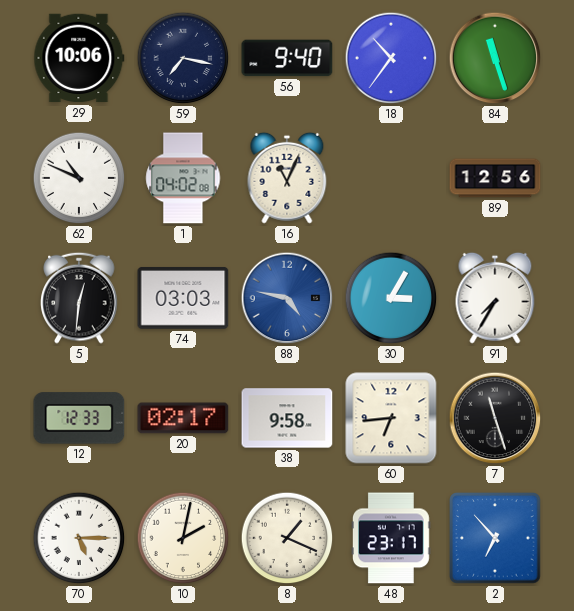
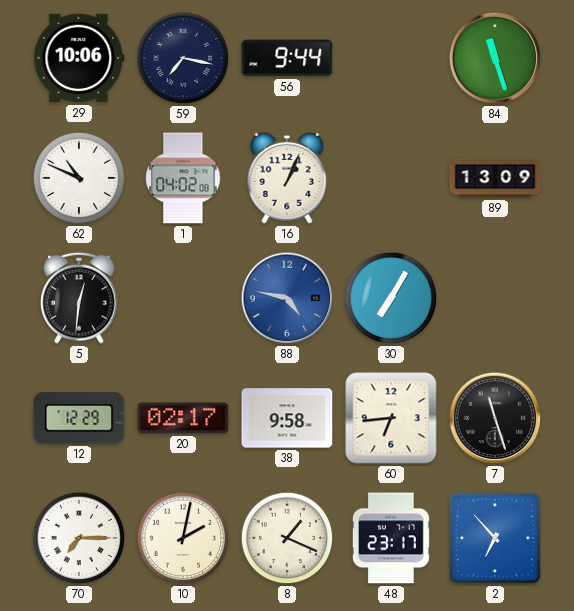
56: 9:40 -> 9:44
18: 10:36 -> none
16: 11:04 -> 1:04
89: 12:56 -> 13:09
74: 03:03 -> none
30: 3:05 -> 7:05
91: 7:35 -> none
12: 12:33 -> 12:29
70: 5:15 -> 7:15
